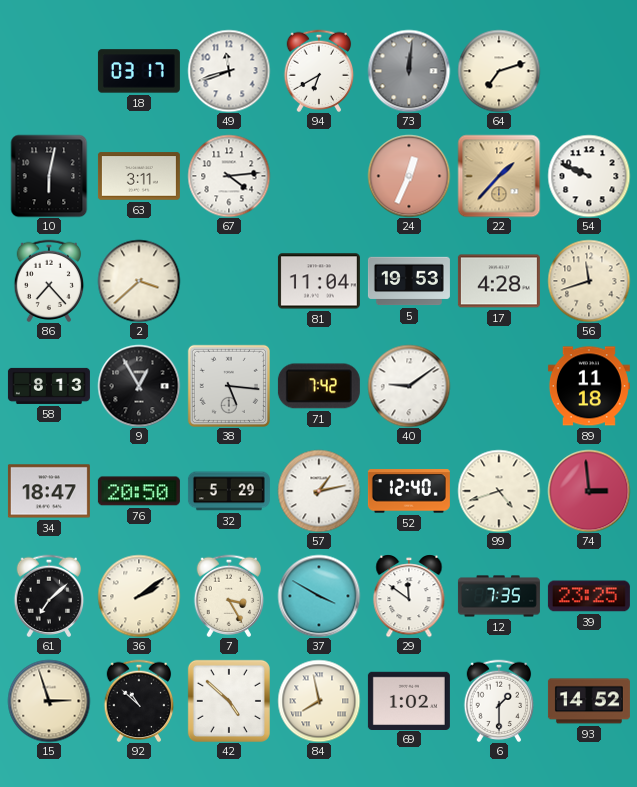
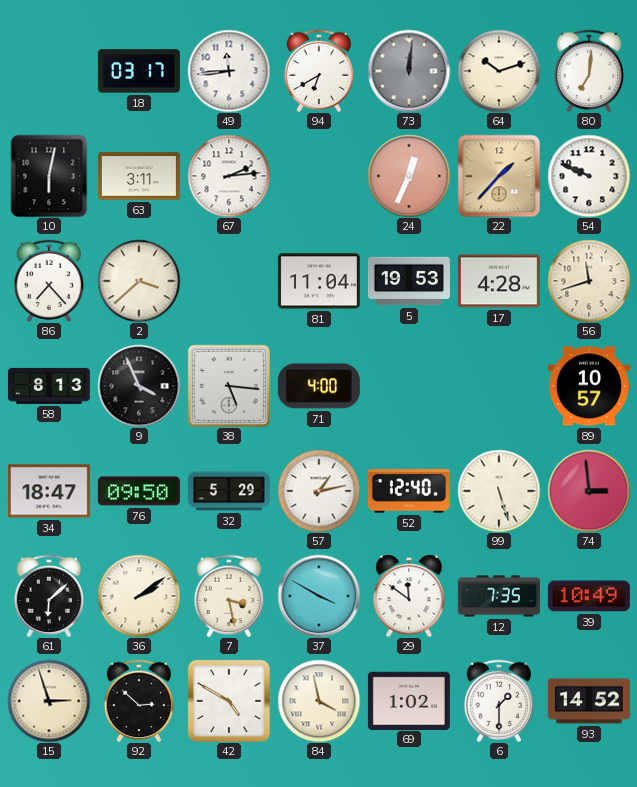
49: 11:42 -> 11:44
64: 7:12 -> 10:12
80: none -> 7:01
67: 4:14 -> 2:14
9: 12:55 -> 3:56
71: 7:42 -> 4:00
40: 9:09 -> none
89: 11:18 -> 10:57
76: 20:50 -> 09:50
99: 4:42 -> 5:27
61: 7:08 -> 6:08
7: 3:25 -> 3:28
39: 23:25 -> 10:49
92: 10:52 -> 2:52
42: 4:52 -> 4:50
84: 7:58 -> 3:58
